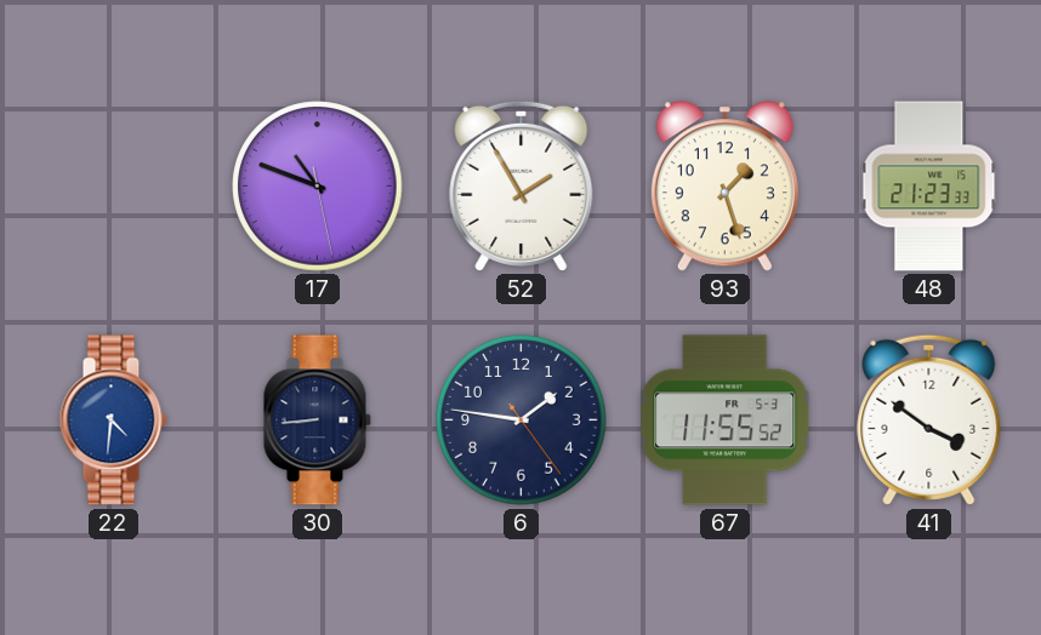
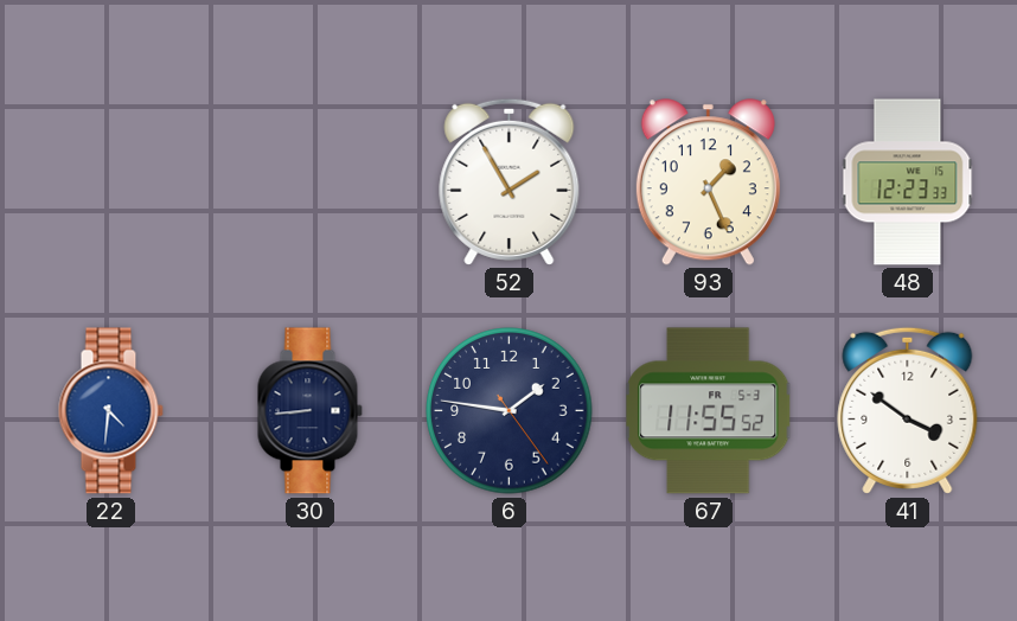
17: 10:48 -> none
93: 1:27 -> 1:26
48: 21:23 -> 12:23
